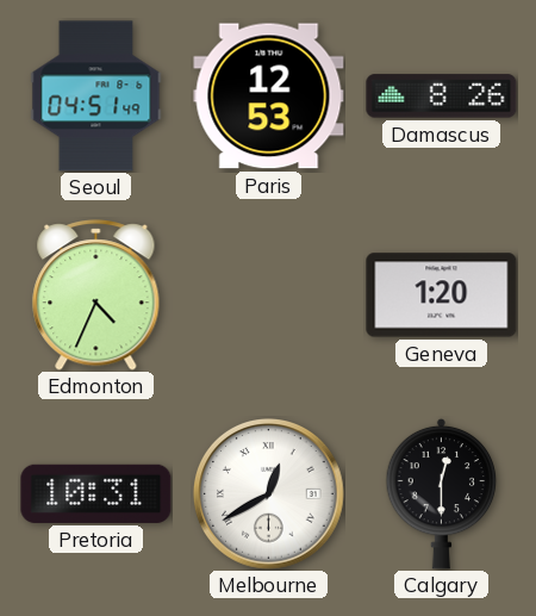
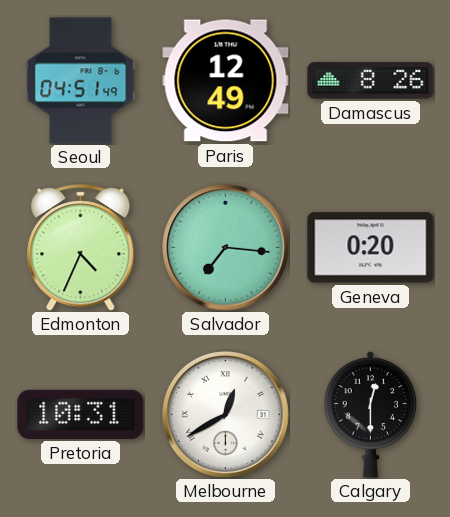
Paris: 12:53 -> 12:49
Salvador: none -> 7:16
Geneva: 1:20 -> 0:20
